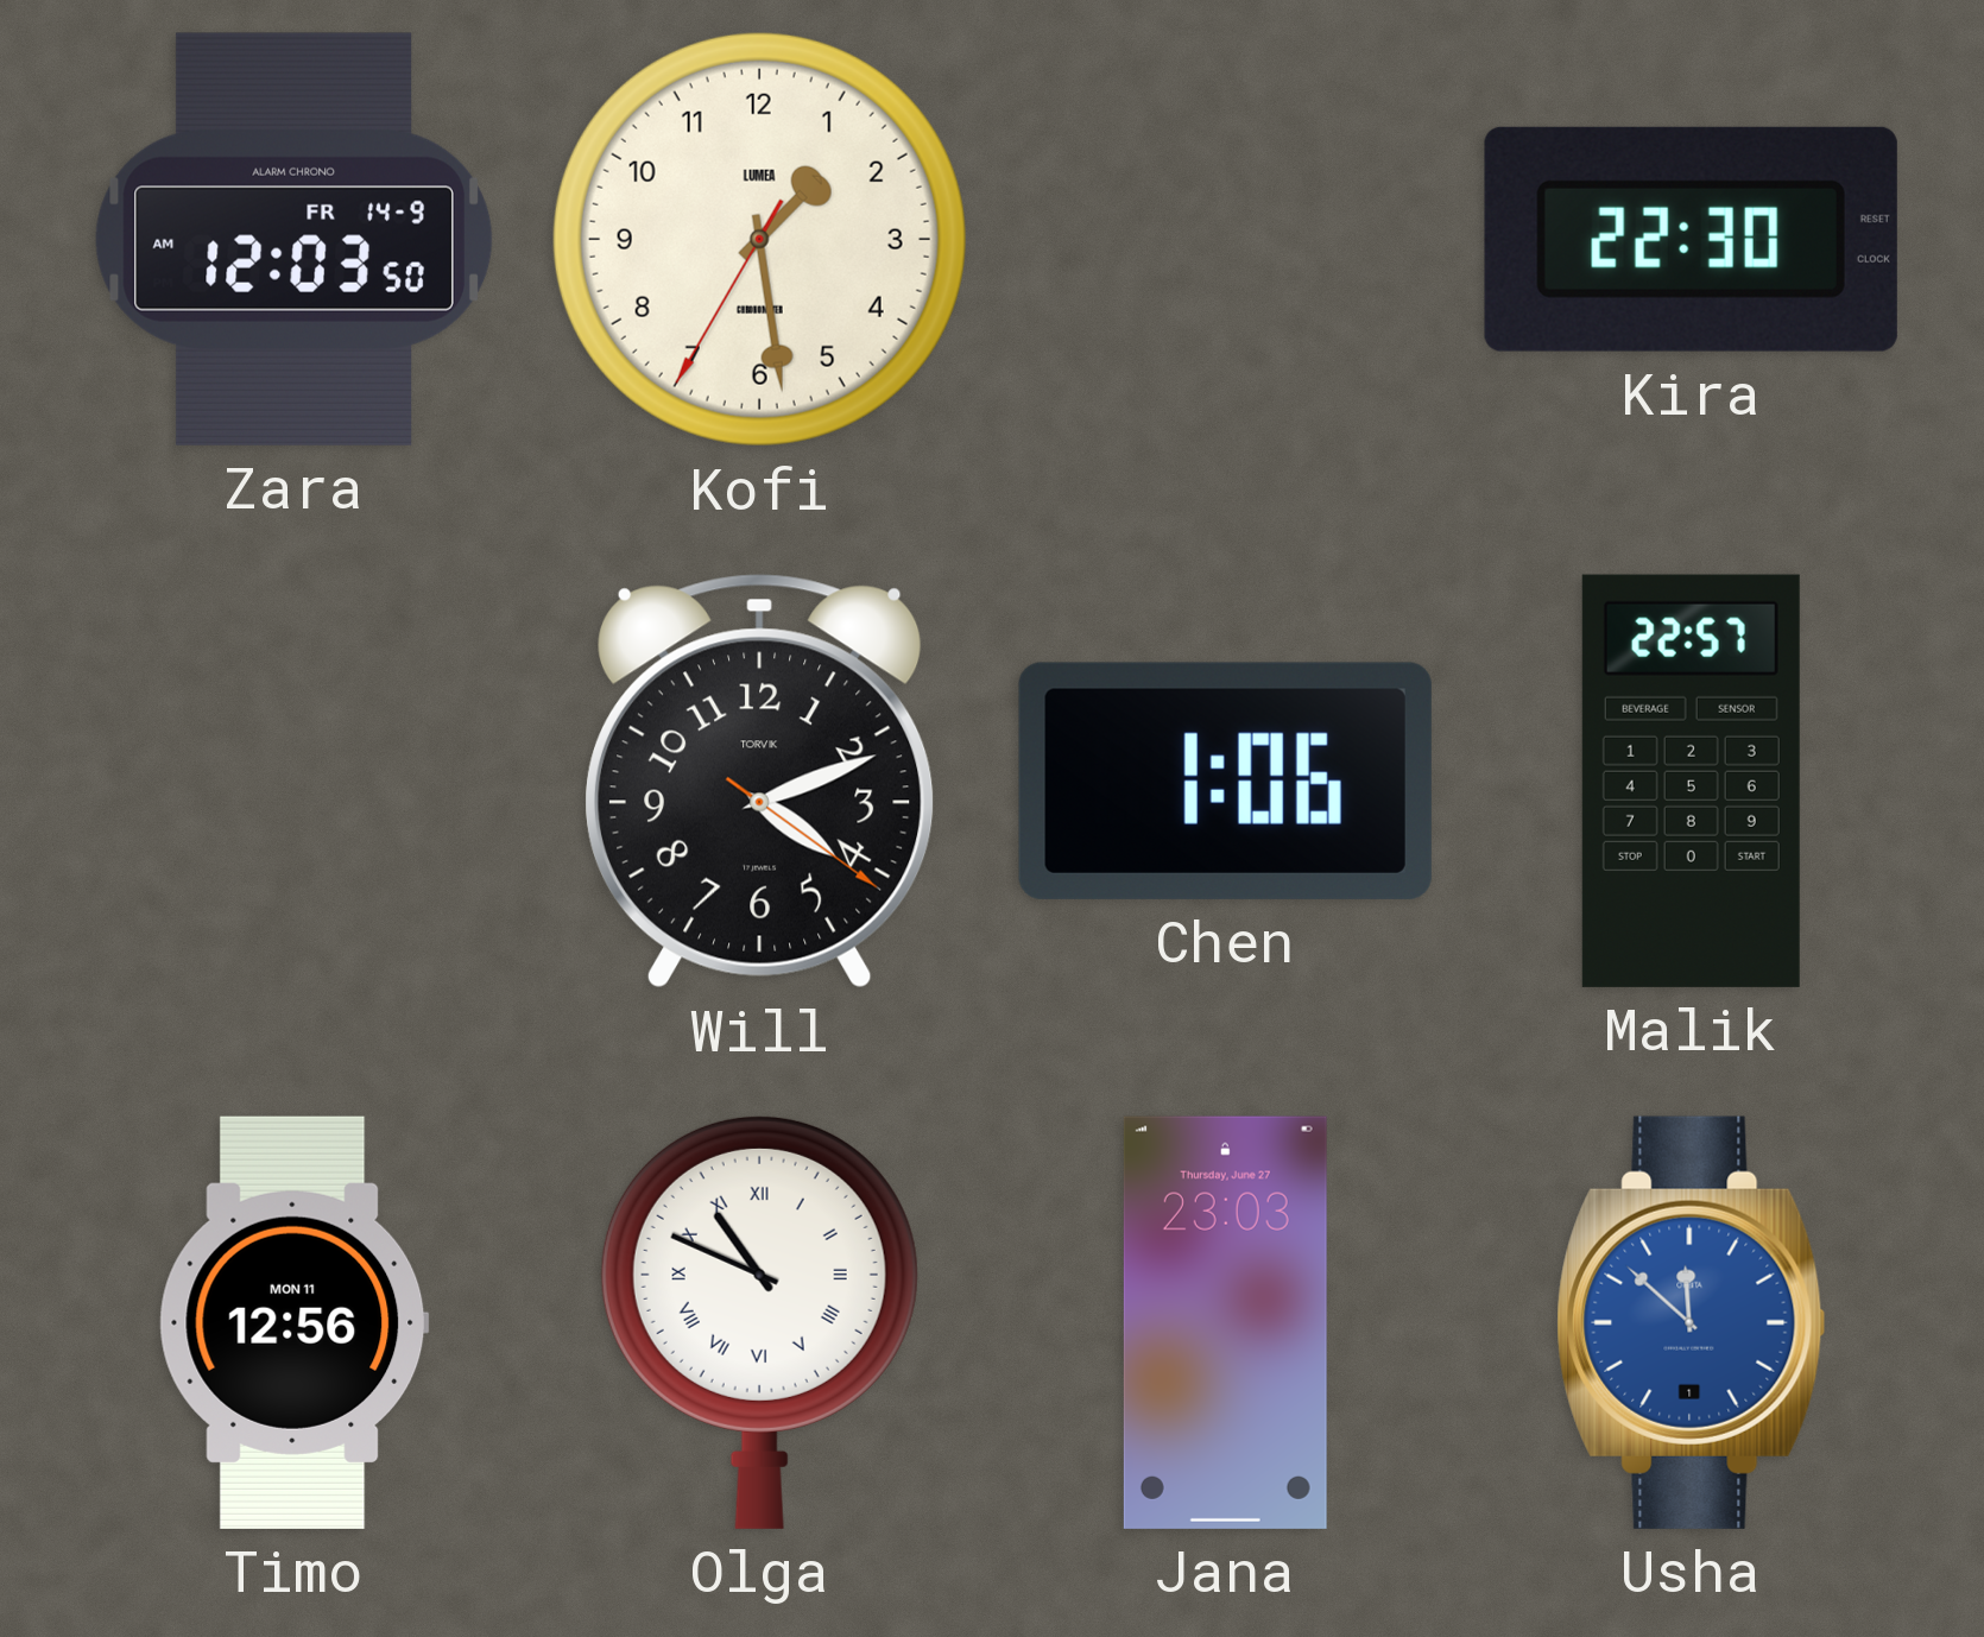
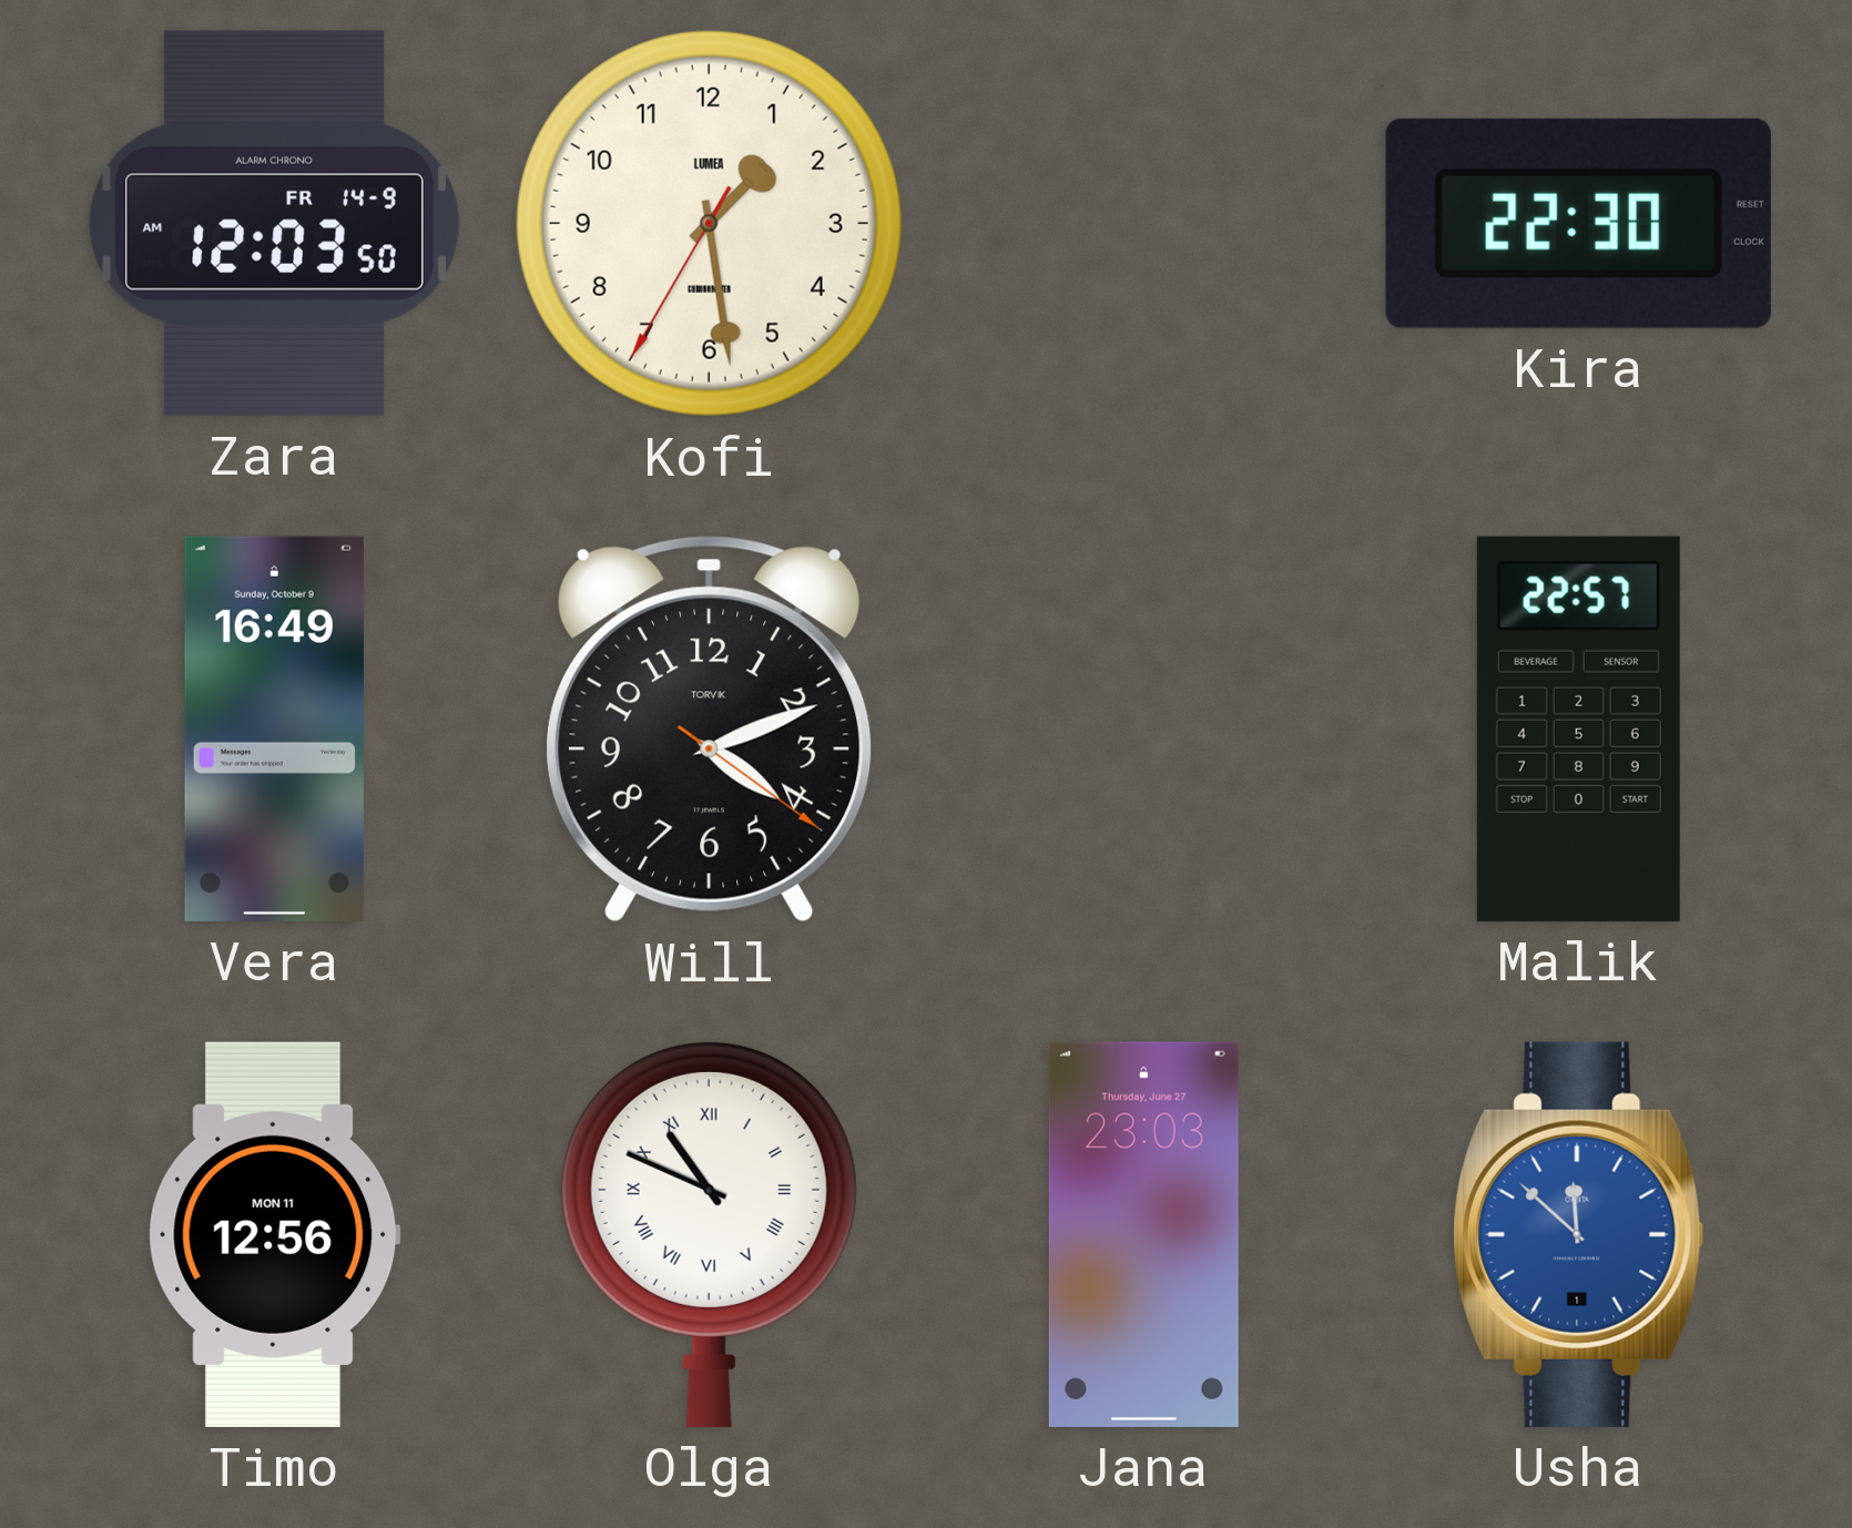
Vera: none -> 16:49
Chen: 1:06 -> none
